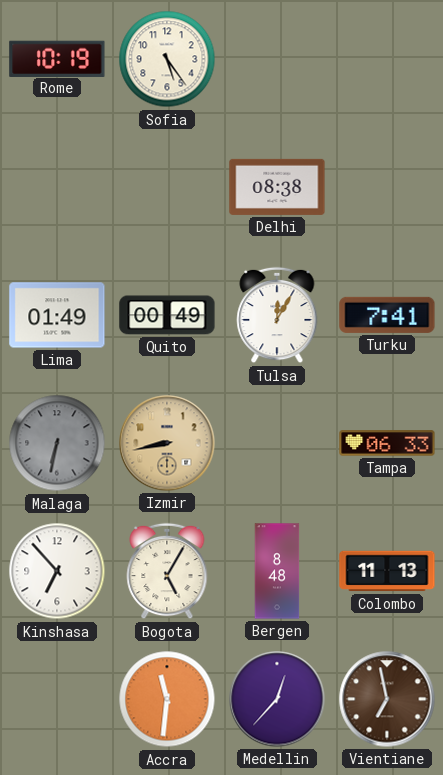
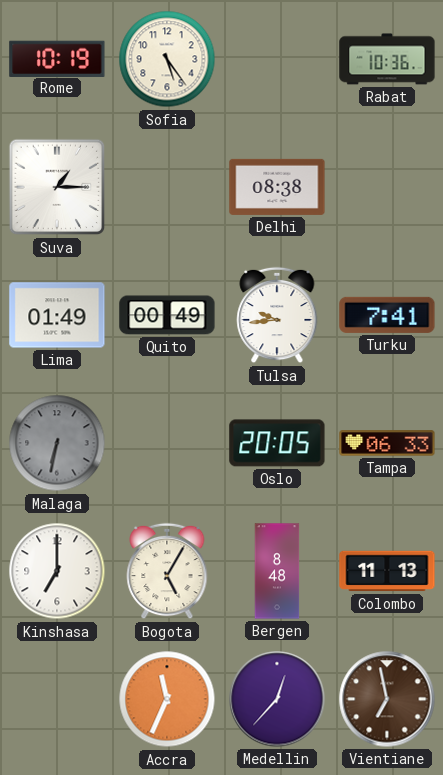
Rabat: none -> 10:36
Suva: none -> 1:15
Tulsa: 12:05 -> 9:44
Izmir: 8:43 -> none
Oslo: none -> 20:05
Kinshasa: 6:53 -> 7:00
Accra: 11:31 -> 11:34
